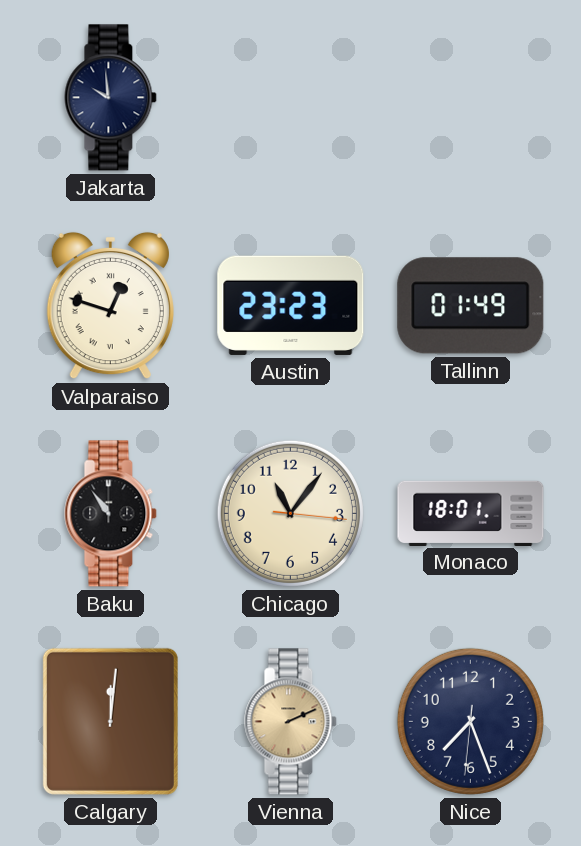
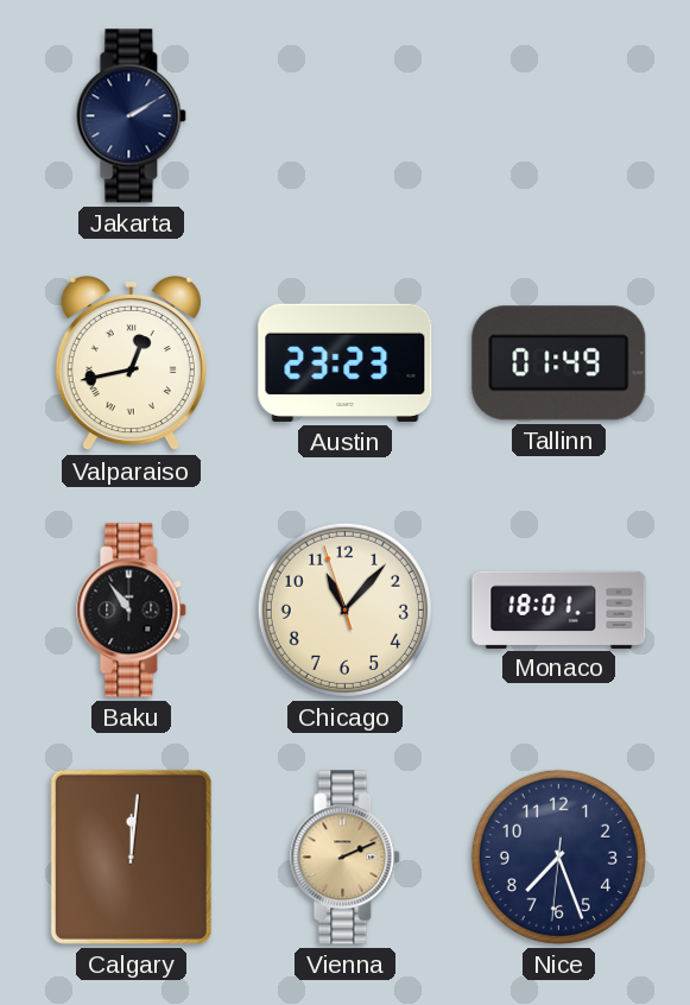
Jakarta: 9:59 -> 2:10
Valparaiso: 12:48 -> 12:43
Chicago: 11:06:16 -> 11:06:57
